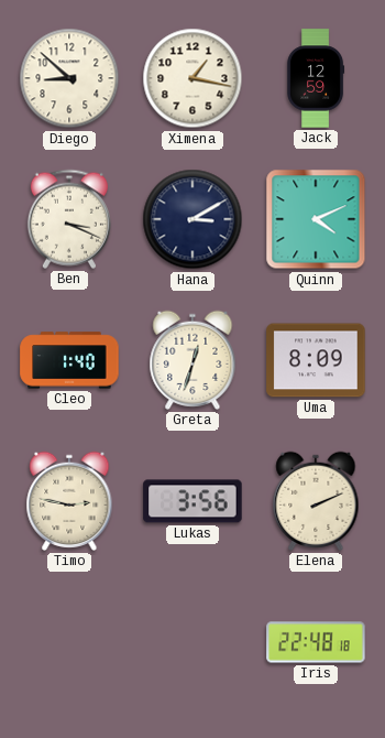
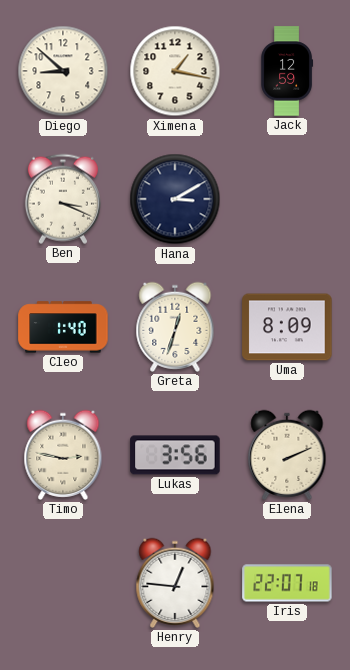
Quinn: 4:11 -> none
Henry: none -> 12:46
Iris: 22:48 -> 22:07
